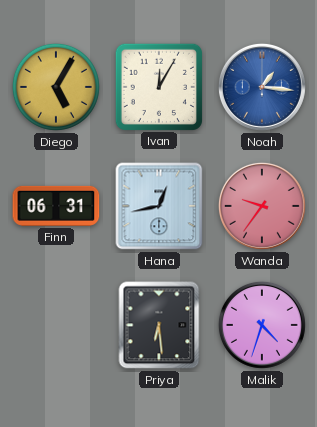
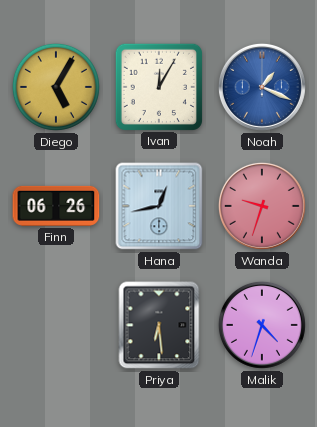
Noah: 1:16 -> 1:19
Finn: 06:31 -> 06:26
Wanda: 9:36 -> 9:33
